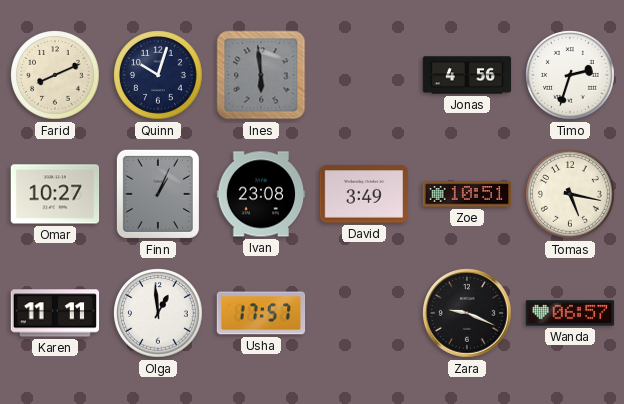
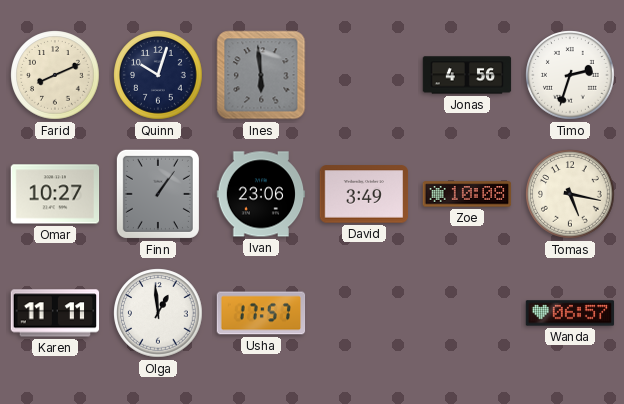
Finn: 1:04 -> 1:06
Ivan: 23:08 -> 23:06
Zoe: 10:51 -> 10:08
Zara: 9:19 -> none
